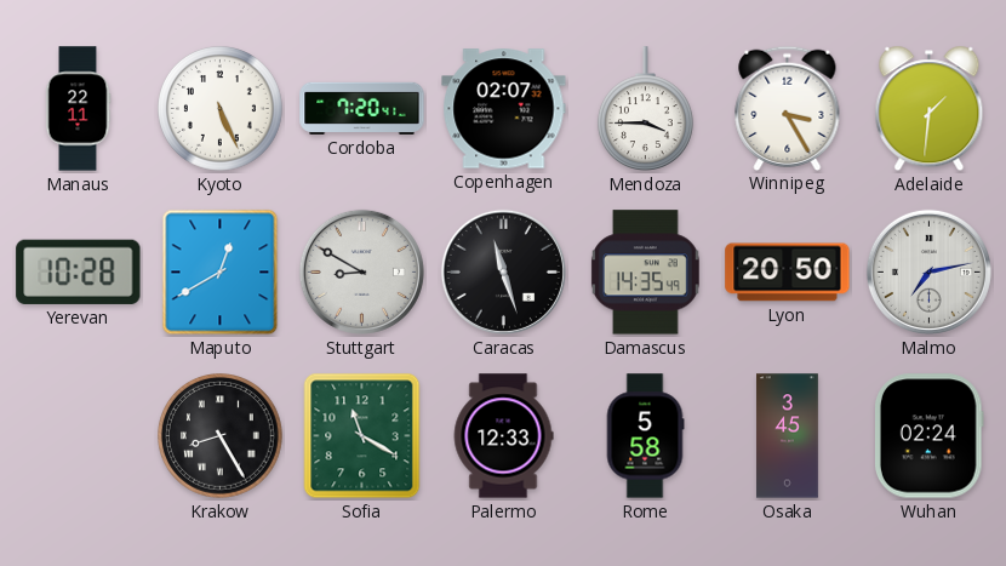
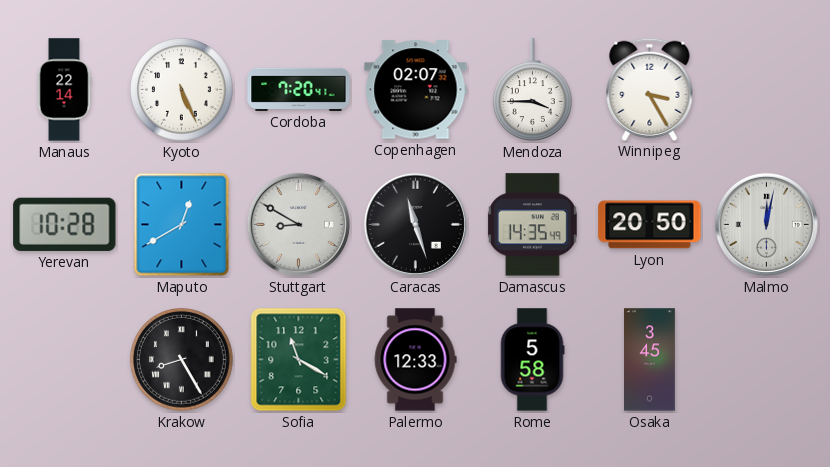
Manaus: 22:11 -> 22:14
Adelaide: 1:31 -> none
Malmo: 7:13 -> 12:02
Wuhan: 02:24 -> none
